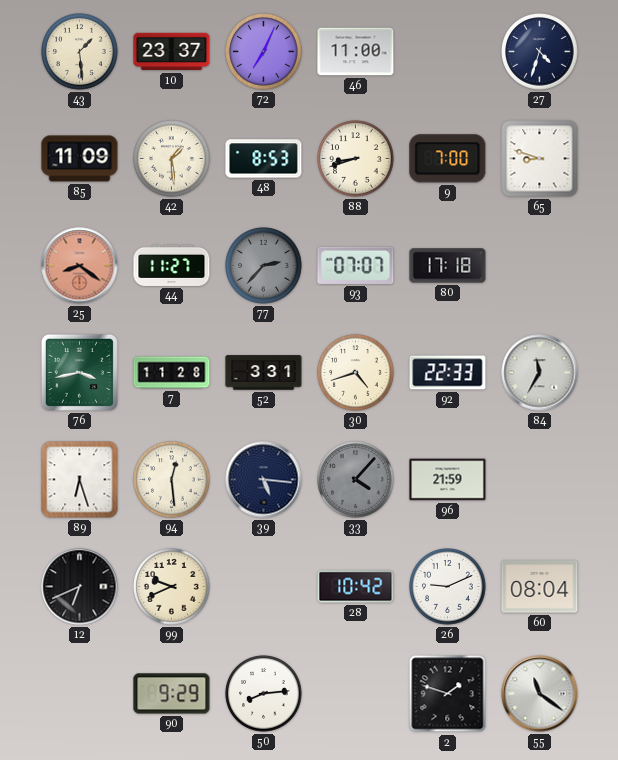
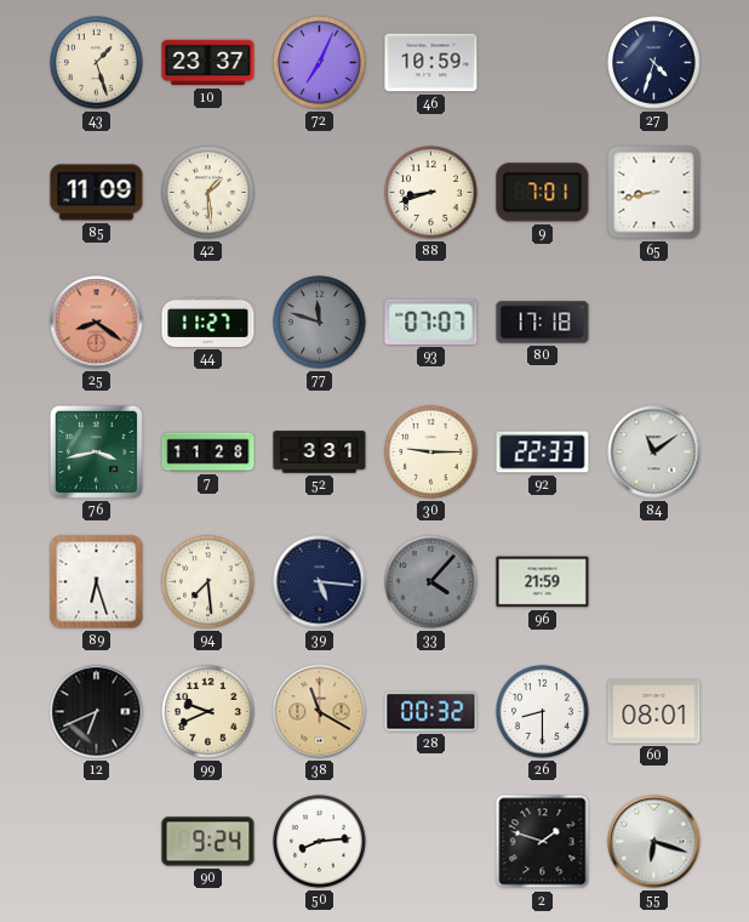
43: 1:29 -> 1:27
46: 11:00 -> 10:59
48: 8:53 -> none
9: 7:00 -> 7:01
65: 8:48 -> 8:43
77: 2:37 -> 11:48
30: 4:42 -> 9:15
84: 11:35 -> 11:09
94: 12:29 -> 7:29
38: none -> 11:20
28: 10:42 -> 00:32
26: 9:11 -> 8:30
60: 08:04 -> 08:01
90: 9:29 -> 9:24
55: 11:21 -> 6:18
